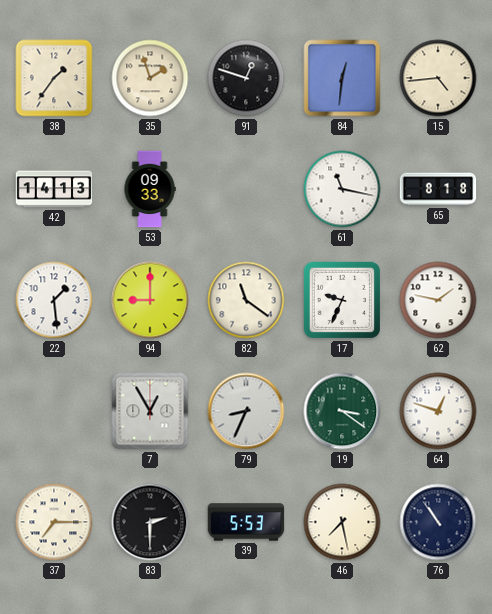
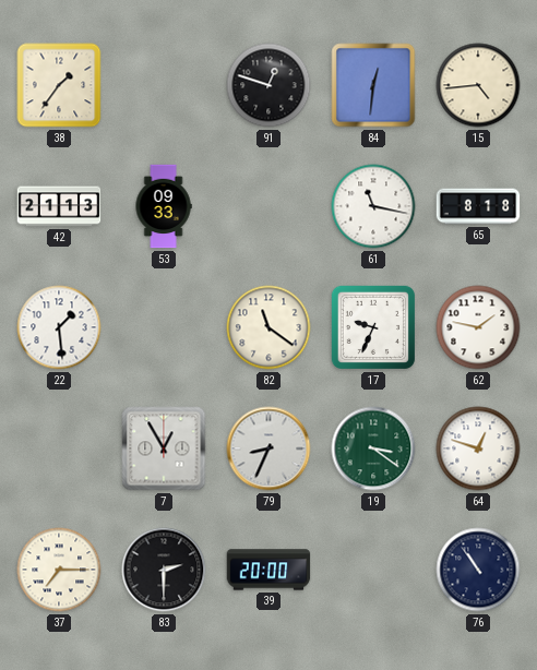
35: 1:57 -> none
42: 14:13 -> 21:13
94: 9:00 -> none
39: 5:53 -> 20:00
46: 7:28 -> none
